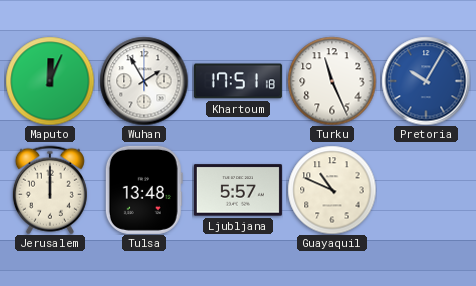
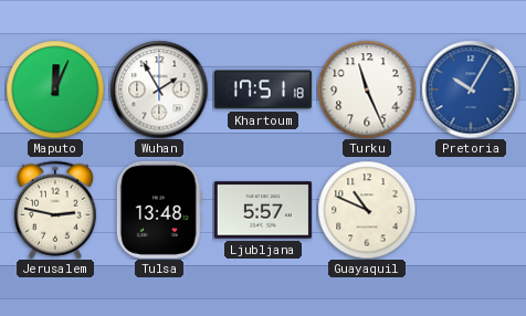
Jerusalem: 12:00 -> 2:47
